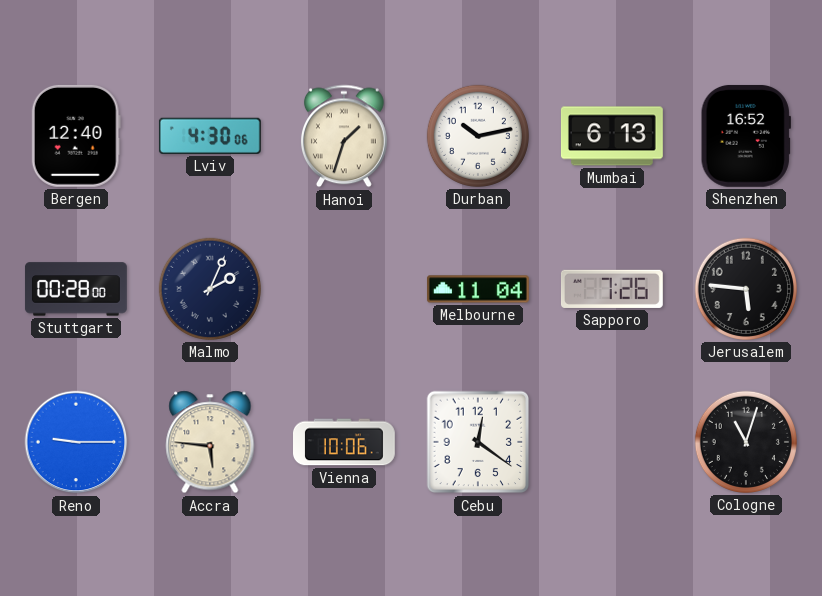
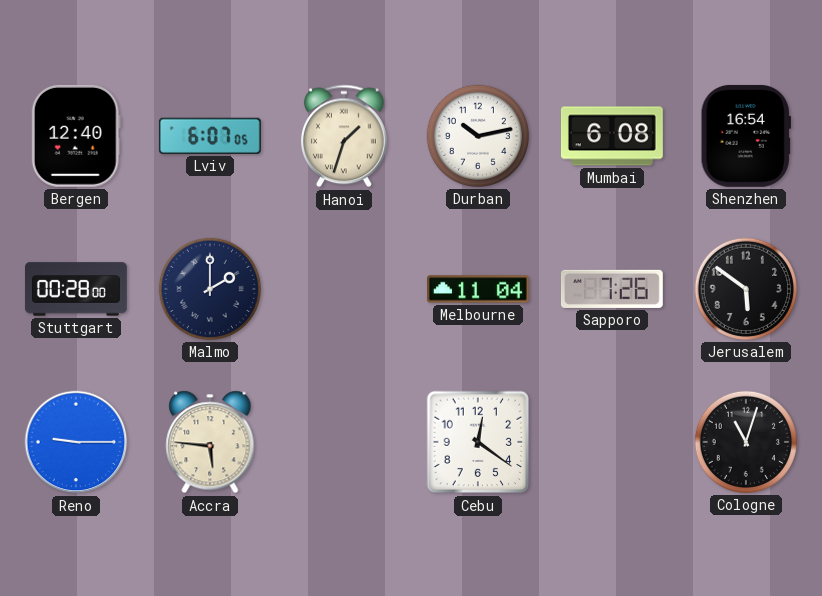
Lviv: 4:30 -> 6:07
Mumbai: 6:13 -> 6:08
Shenzhen: 16:52 -> 16:54
Malmo: 2:04 -> 2:00
Jerusalem: 5:46 -> 5:51
Vienna: 10:06 -> none
